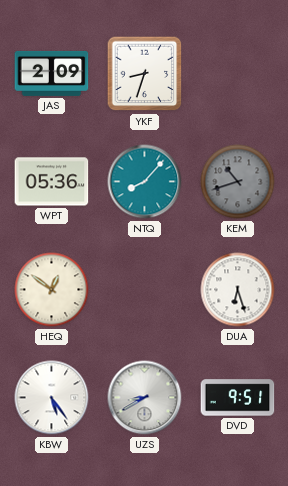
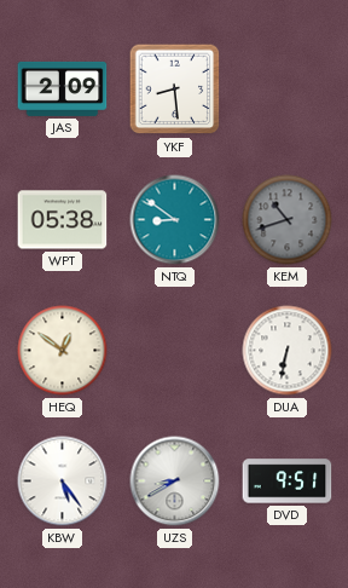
YKF: 8:33 -> 8:29
WPT: 05:36 -> 05:38
NTQ: 8:07 -> 8:51
DUA: 6:27 -> 6:32
